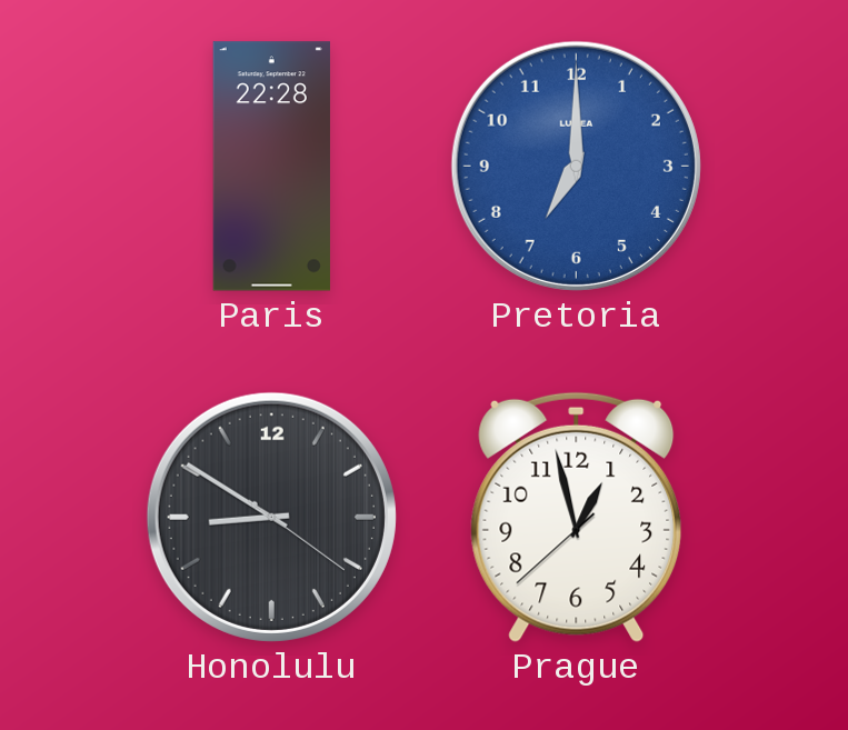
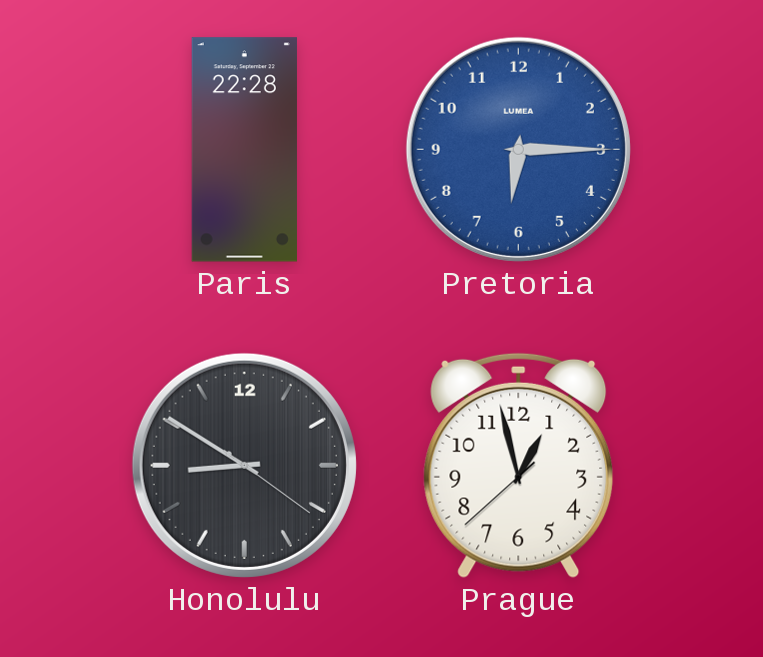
Pretoria: 7:00 -> 6:15
